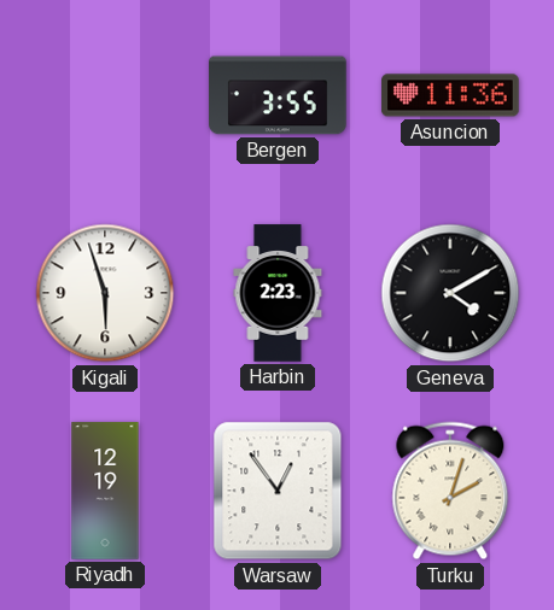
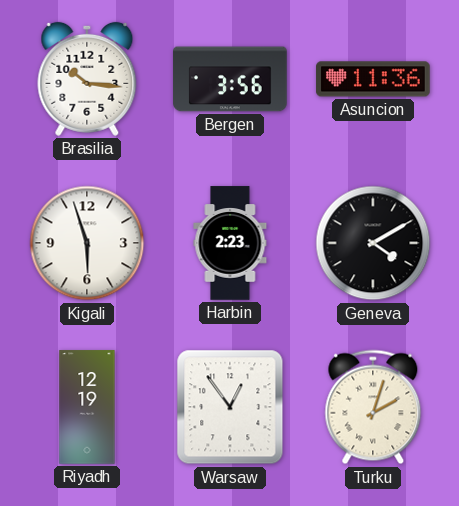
Brasilia: none -> 10:16
Bergen: 3:55 -> 3:56
